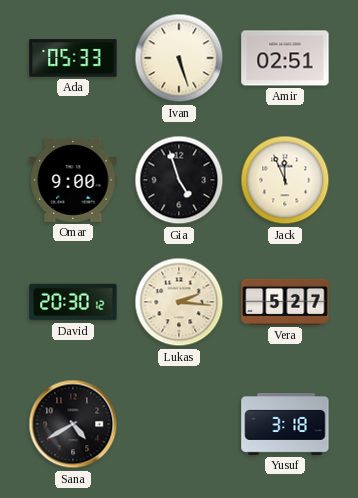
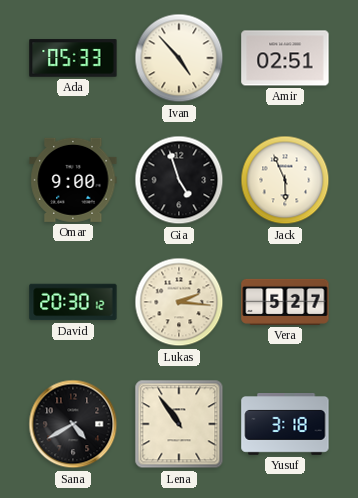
Ivan: 5:27 -> 4:53
Jack: 11:56 -> 5:56
Lena: none -> 10:54
